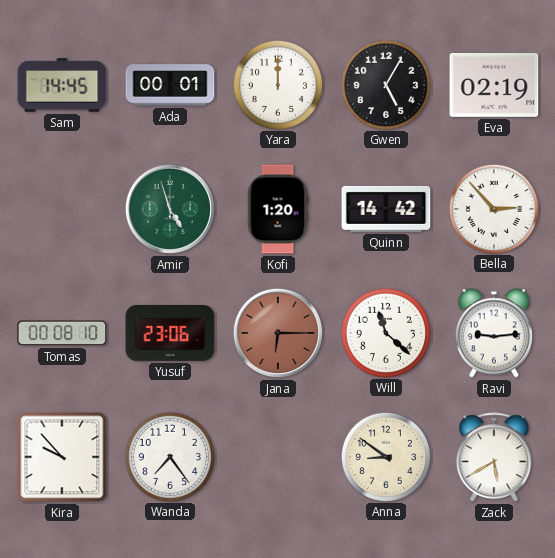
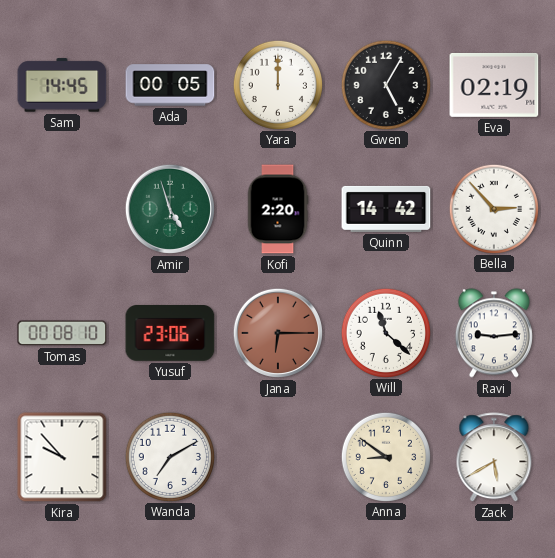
Ada: 00:01 -> 00:05
Kofi: 1:20 -> 2:20
Wanda: 7:24 -> 7:10
